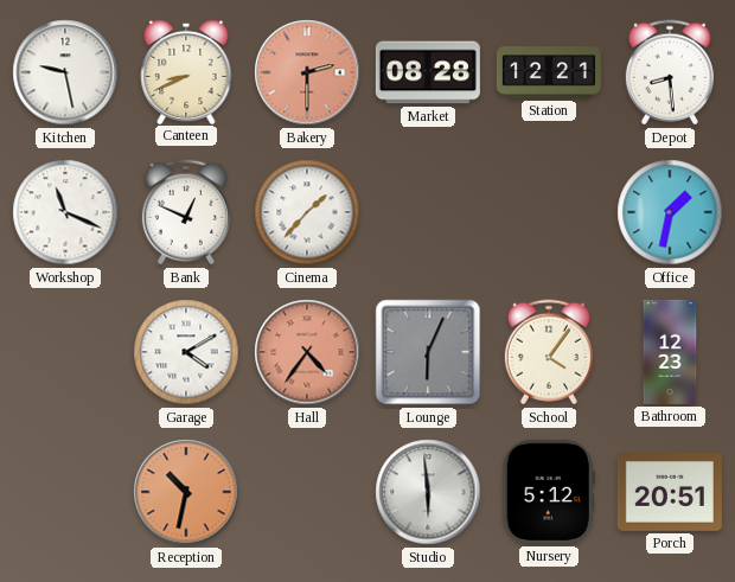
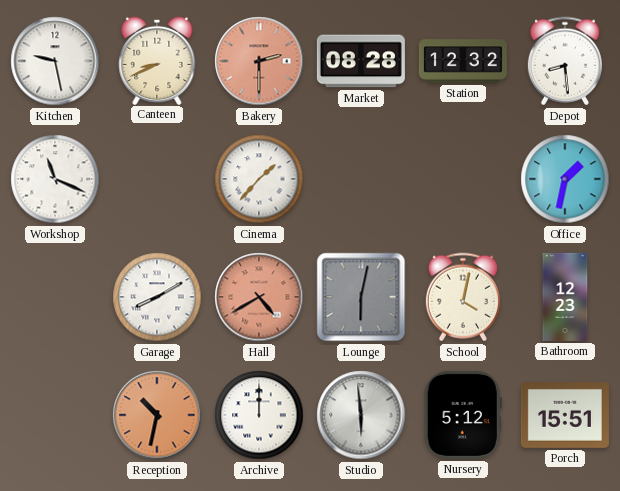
Station: 12:21 -> 12:32
Bank: 12:49 -> none
Garage: 4:10 -> 8:10
Hall: 4:36 -> 4:40
Lounge: 6:04 -> 6:02
School: 4:06 -> 4:02
Archive: none -> 12:00
Porch: 20:51 -> 15:51
